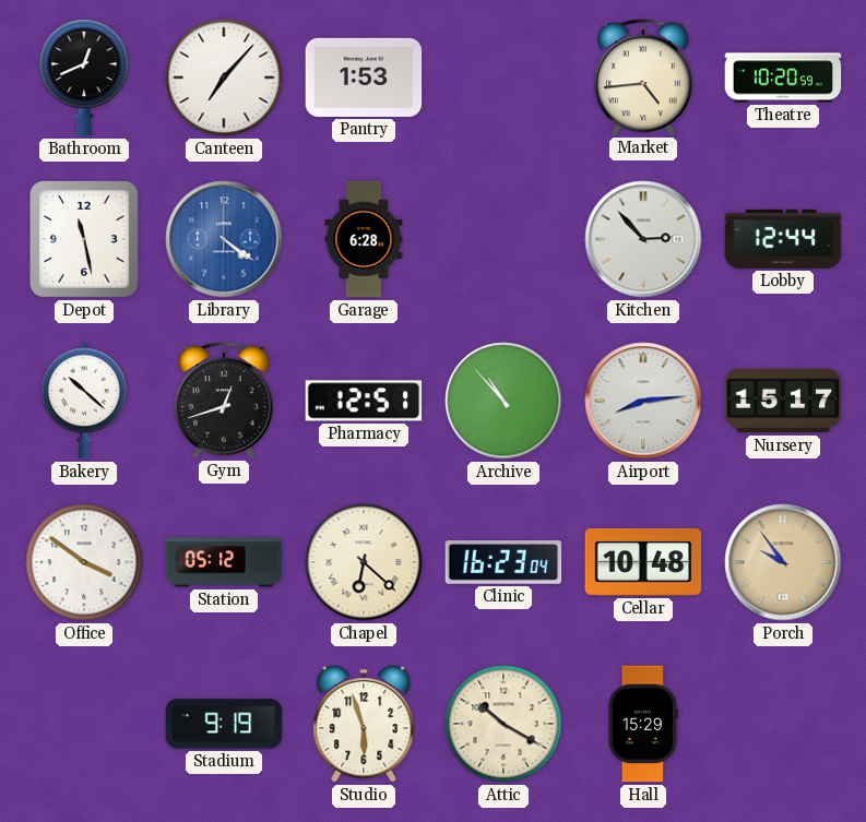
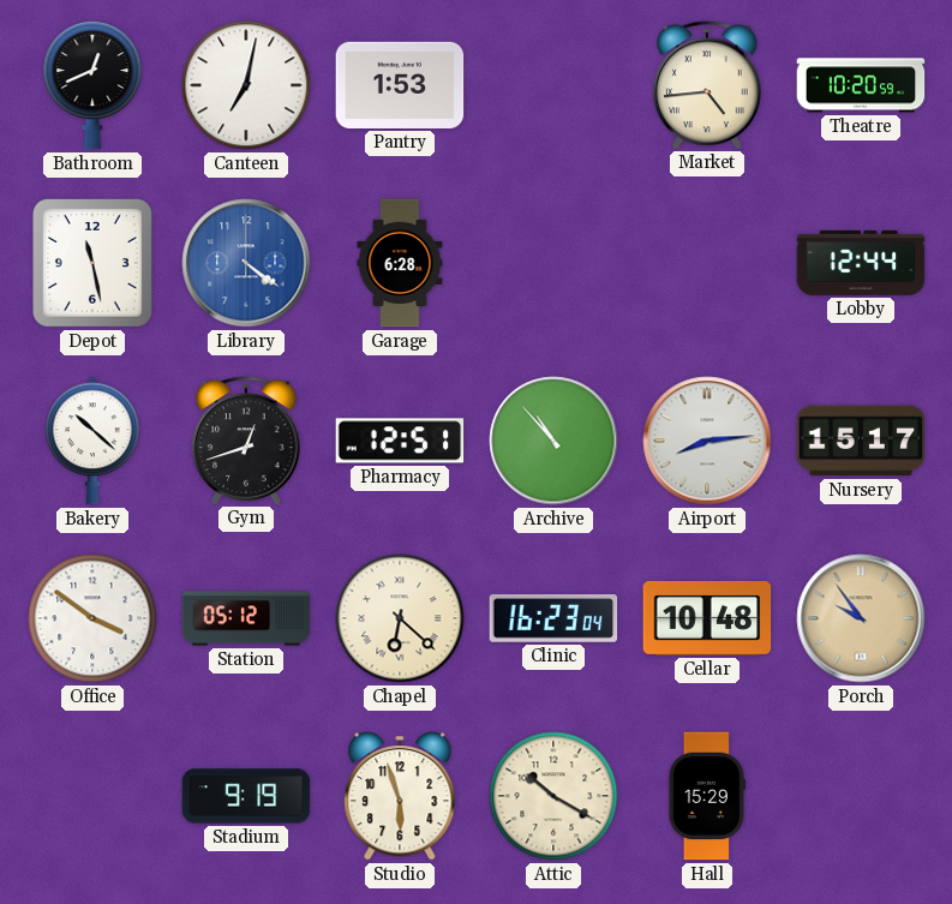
Canteen: 7:07 -> 7:02
Kitchen: 2:53 -> none
